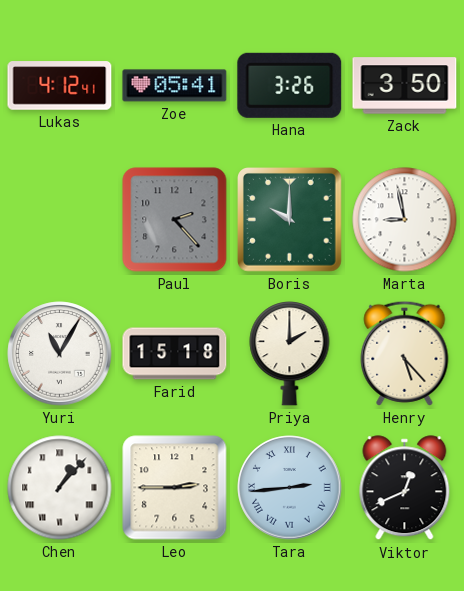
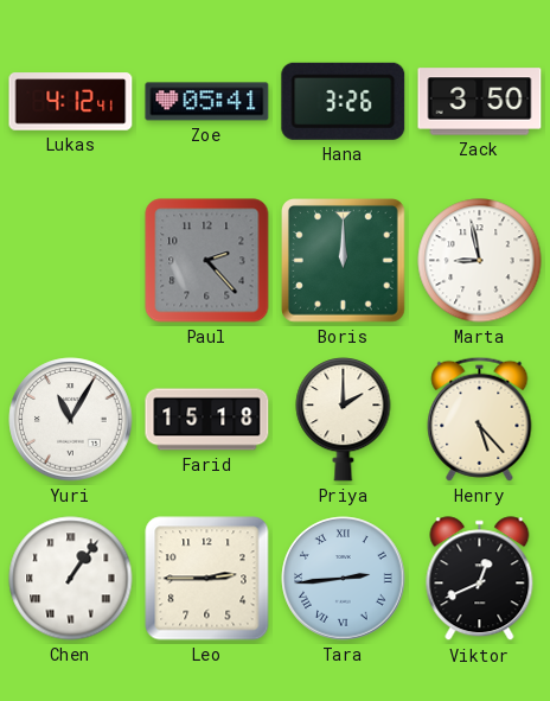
Boris: 10:00 -> 12:00
Chen: 1:07 -> 1:06
